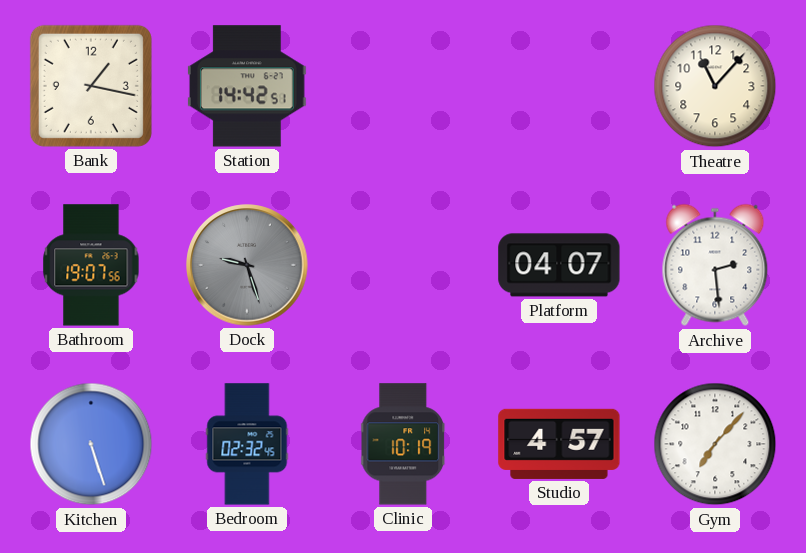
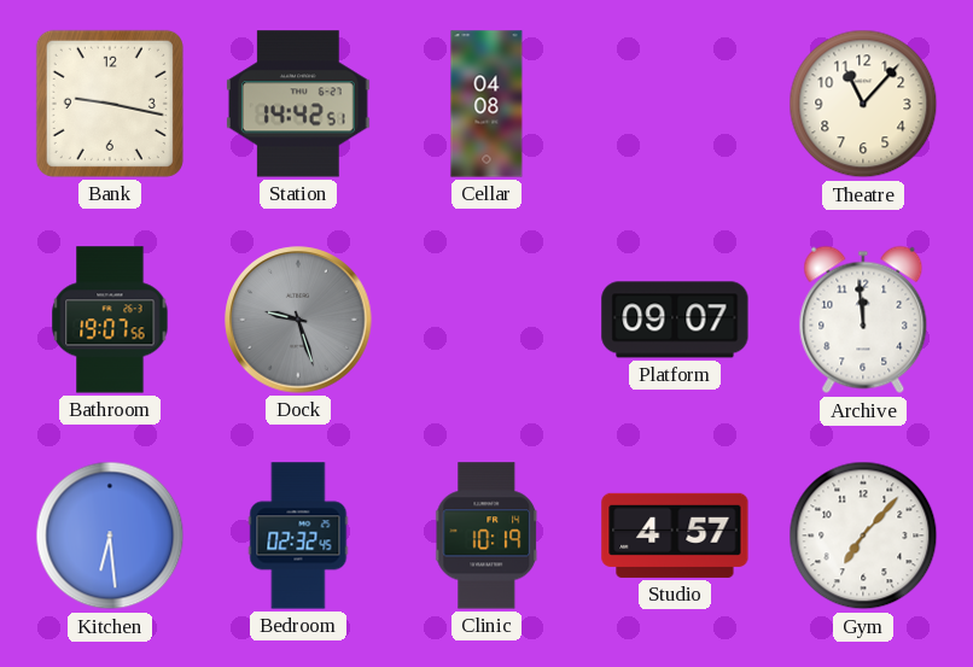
Bank: 1:17 -> 9:17
Cellar: none -> 04:08
Platform: 04:07 -> 09:07
Archive: 2:29 -> 11:59
Kitchen: 5:27 -> 6:29
